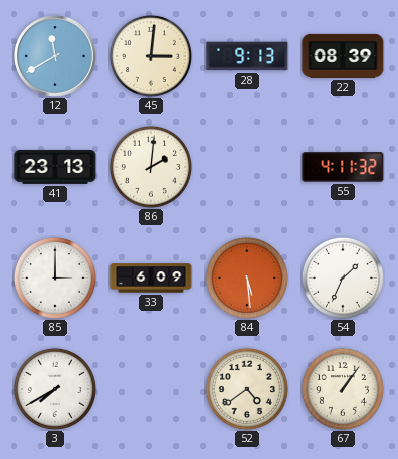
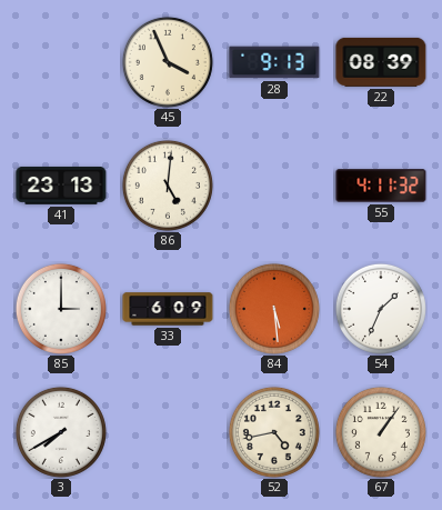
12: 11:40 -> none
45: 3:01 -> 3:56
86: 2:01 -> 5:01
52: 4:39 -> 4:43
